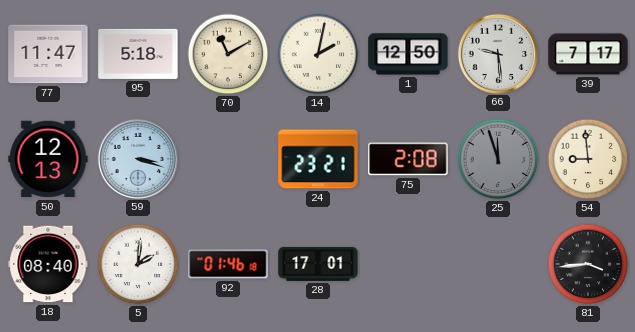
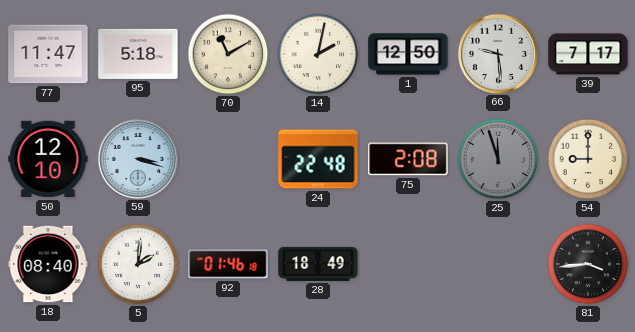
50: 12:13 -> 12:10
24: 23:21 -> 22:48
54: 8:59 -> 9:00
28: 17:01 -> 18:49
